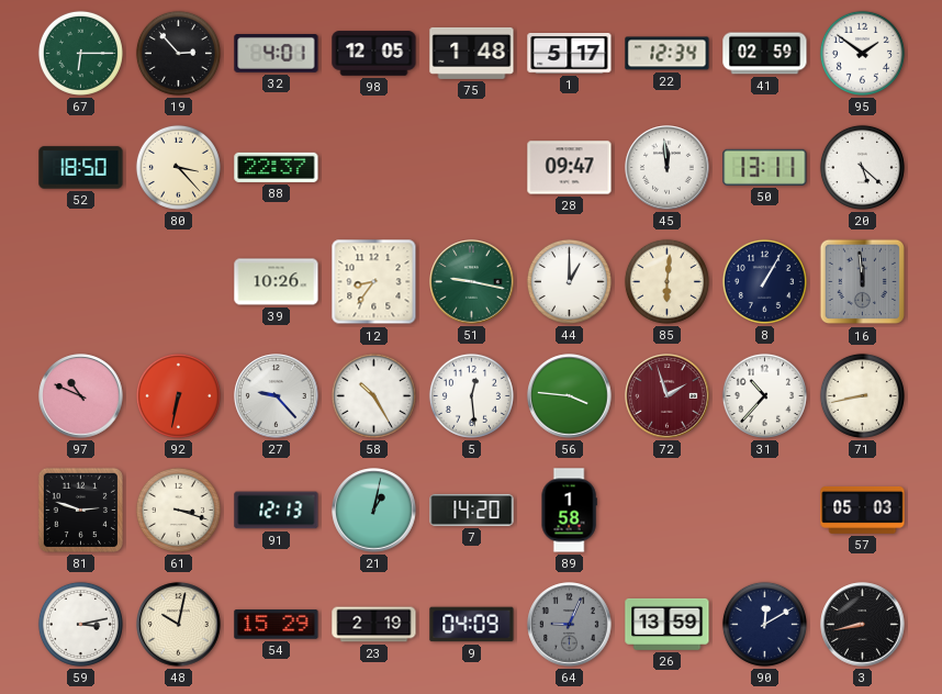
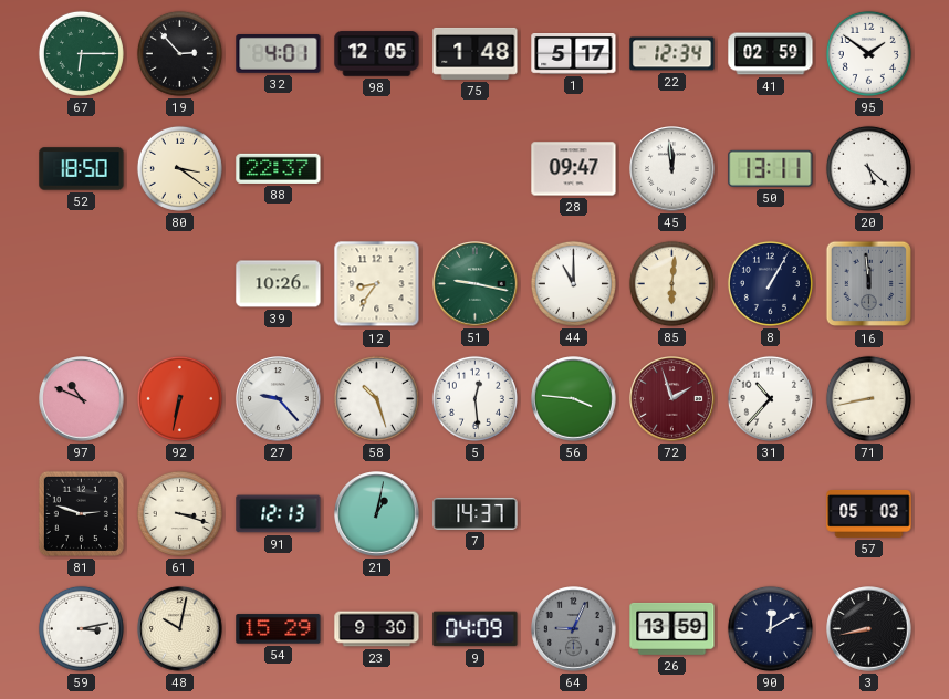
80: 3:23 -> 3:21
44: 1:00 -> 11:00
58: 10:25 -> 10:27
7: 14:20 -> 14:37
89: 1:58 -> none
23: 2:19 -> 9:30
